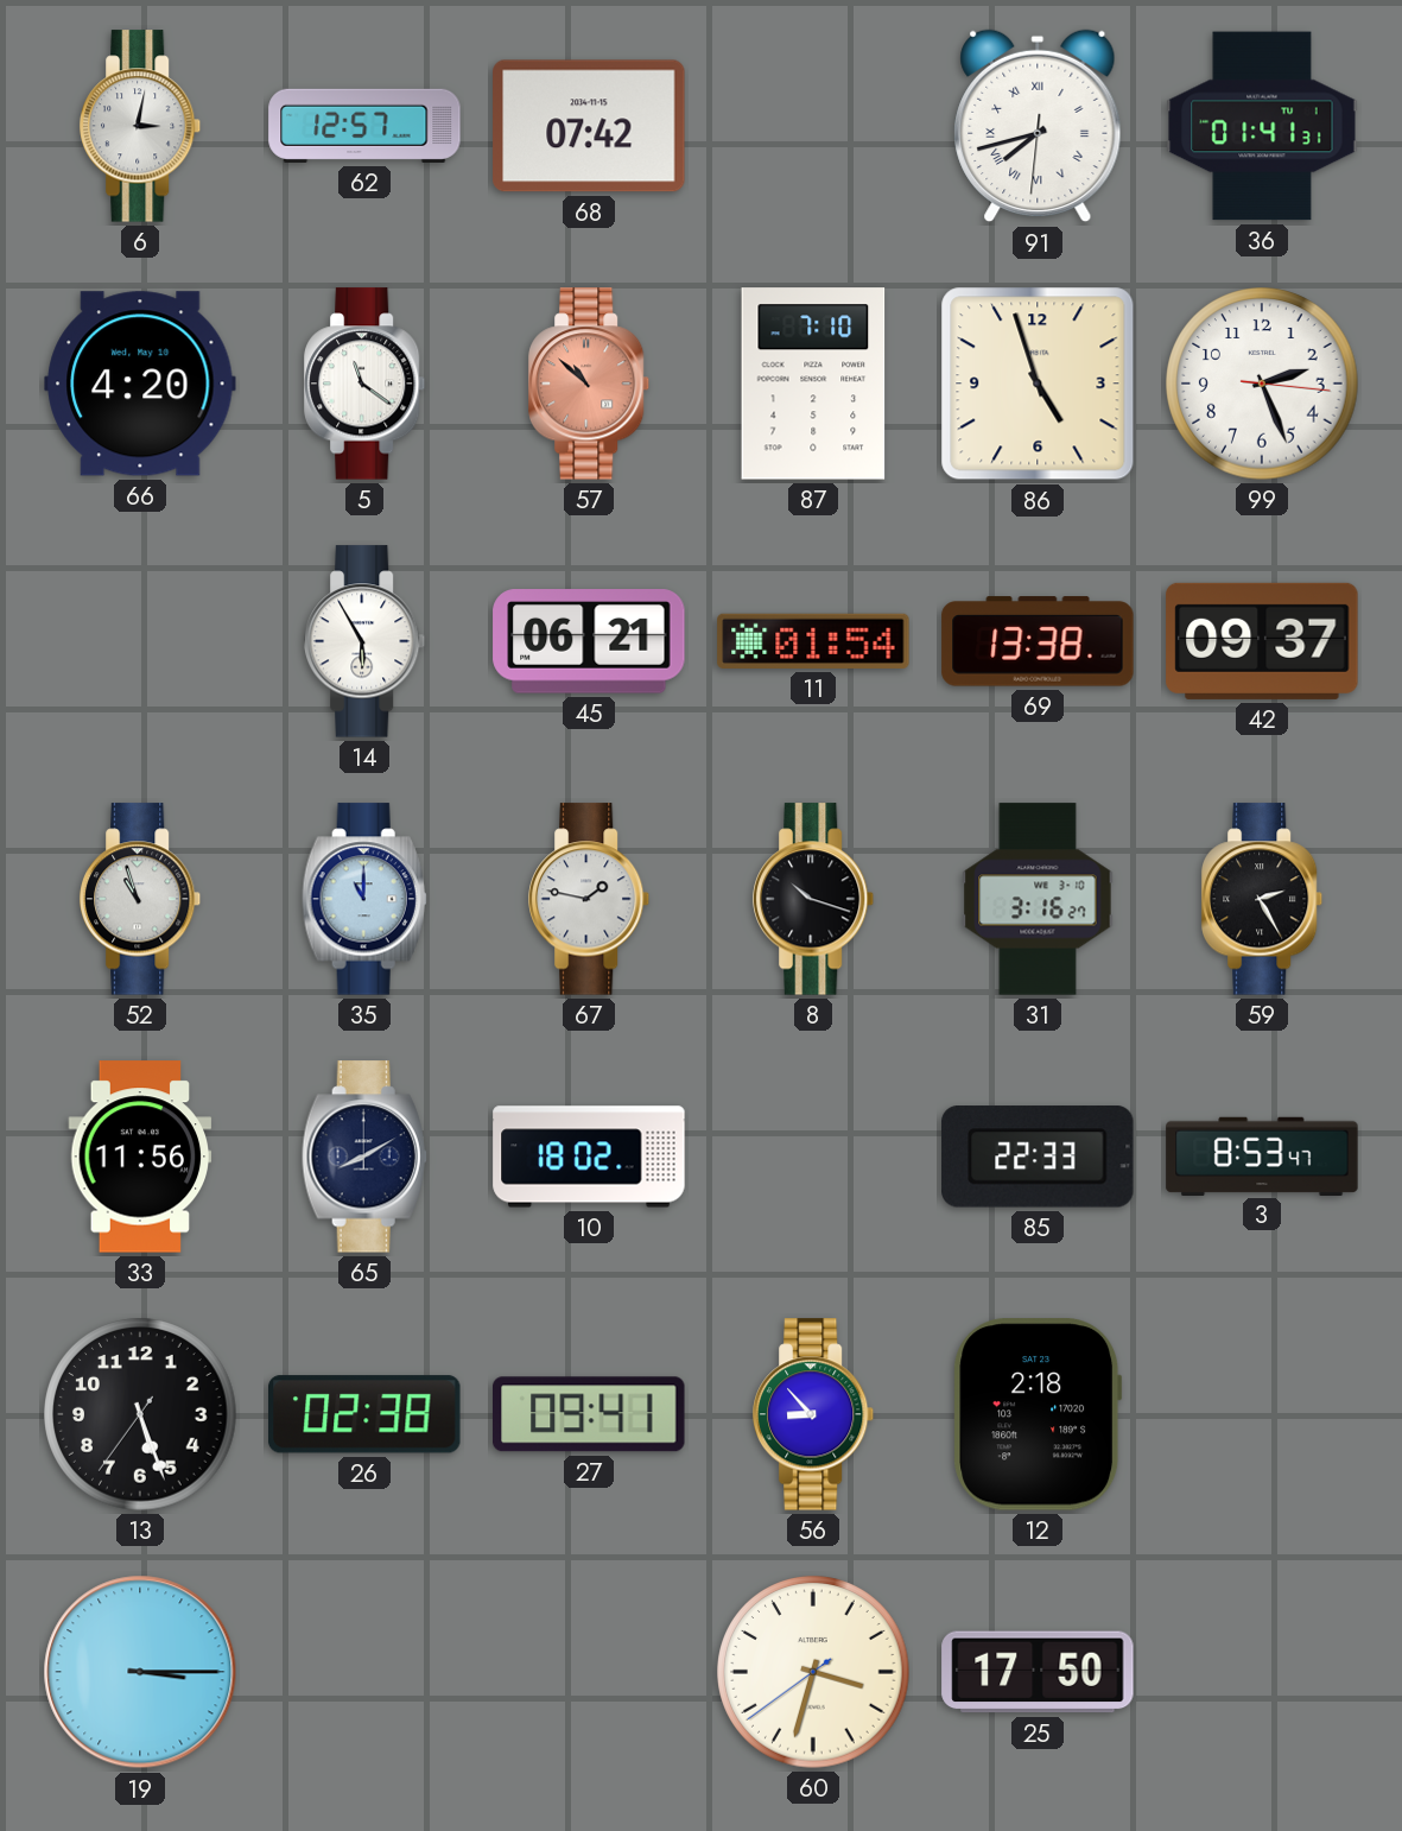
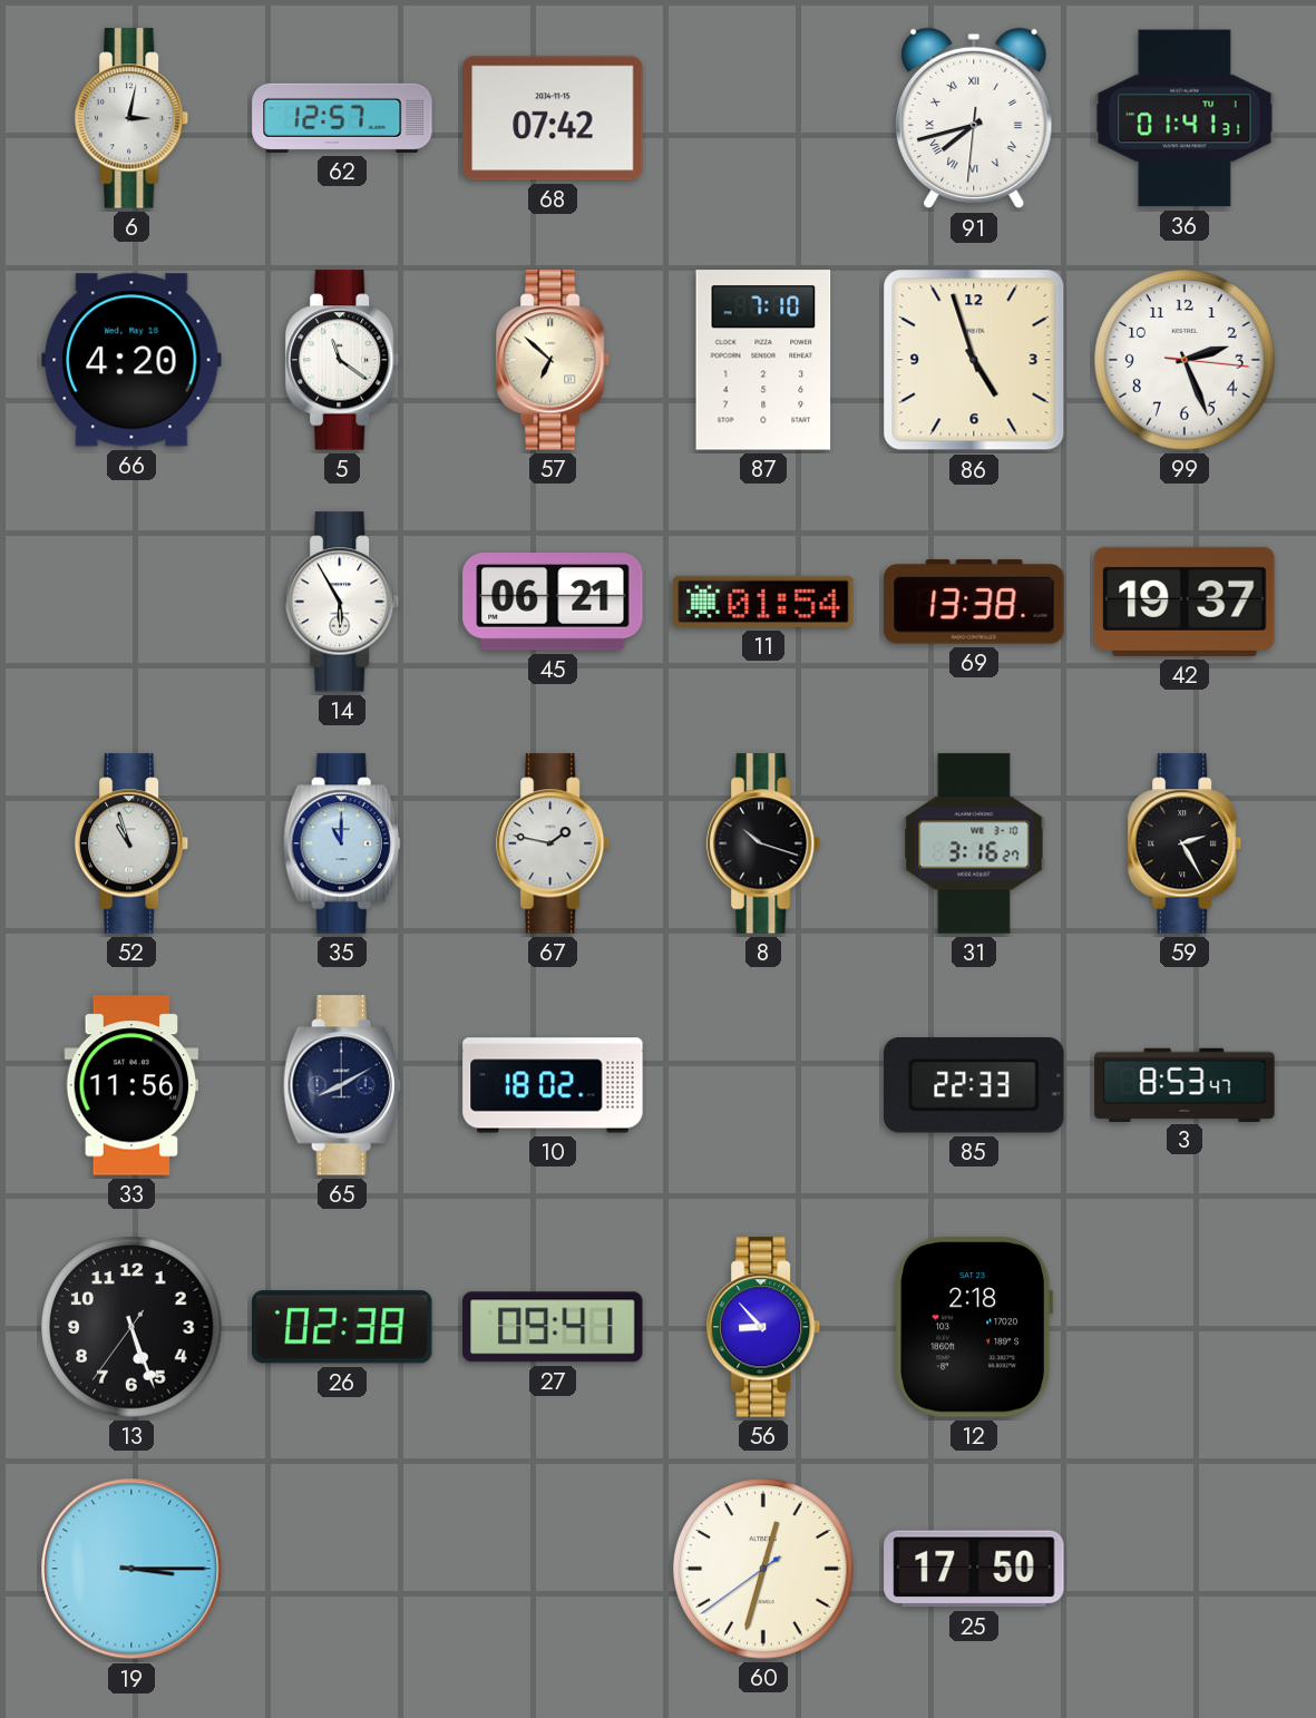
57: 10:52 -> 6:52
57 dial: salmon -> cream
42: 09:37 -> 19:37
60: 3:32 -> 12:32
